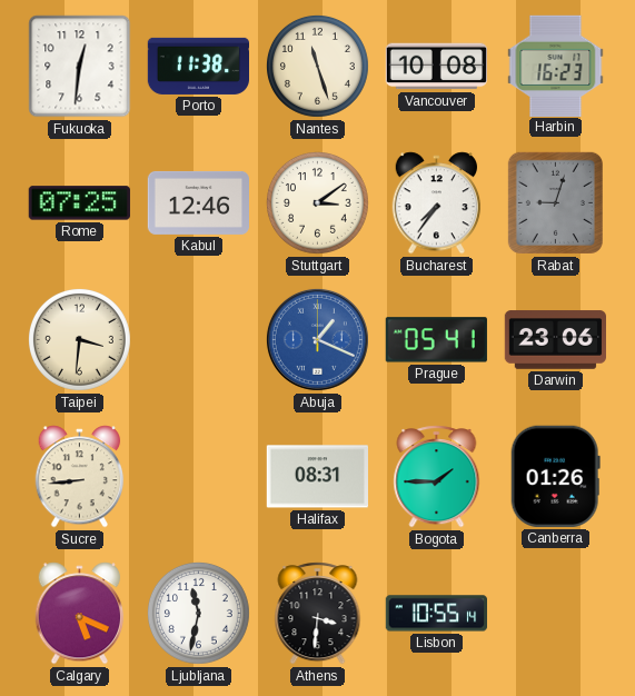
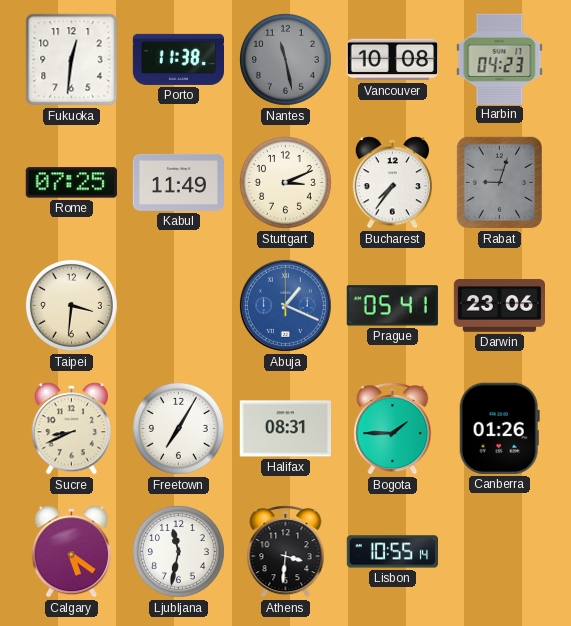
Nantes: 11:27 -> 11:28
Nantes dial: cream -> grey
Harbin: 16:23 -> 04:23
Kabul: 12:46 -> 11:49
Stuttgart: 3:09 -> 3:11
Sucre: 8:44 -> 8:41
Freetown: none -> 7:05
Calgary: 5:19 -> 5:21
